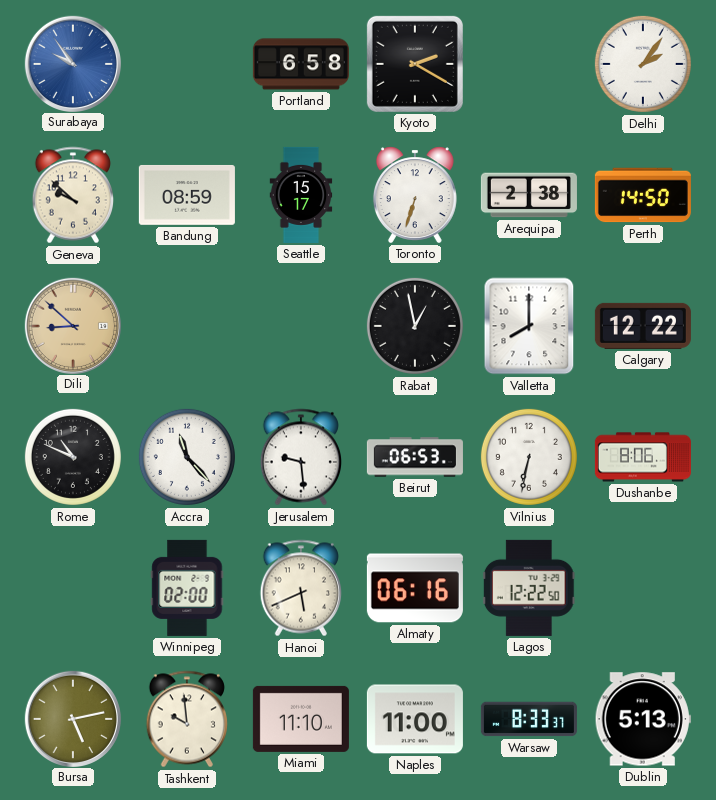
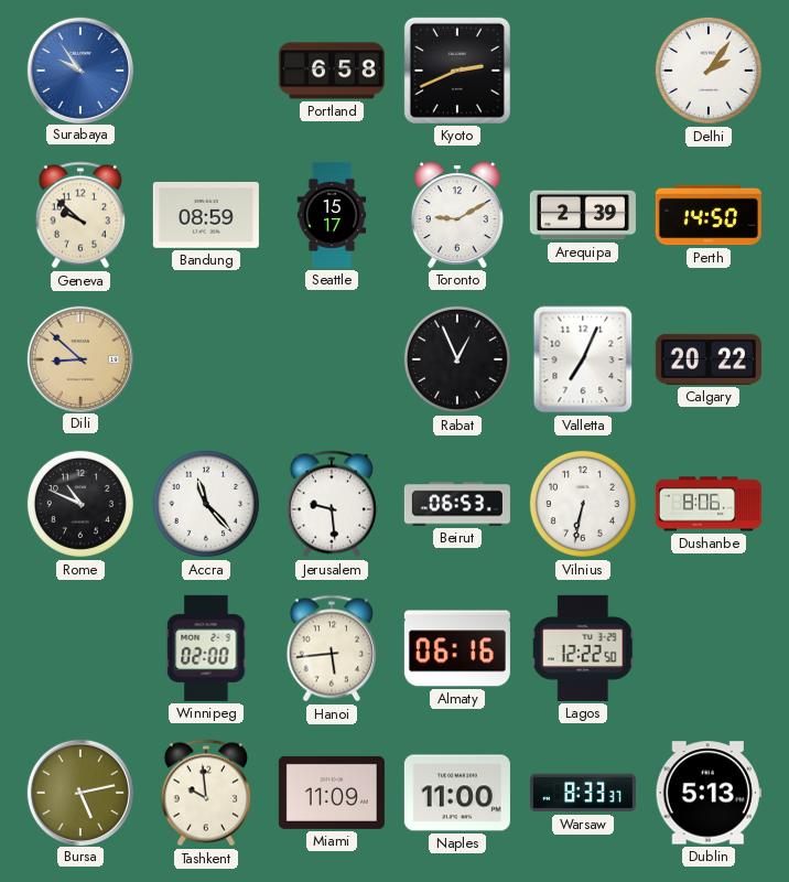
Kyoto: 2:20 -> 2:41
Toronto: 6:33 -> 9:10
Arequipa: 2:38 -> 2:39
Rabat: 12:58 -> 12:56
Valletta: 8:00 -> 7:04
Calgary: 12:22 -> 20:22
Hanoi: 5:41 -> 5:44
Miami: 11:10 -> 11:09
